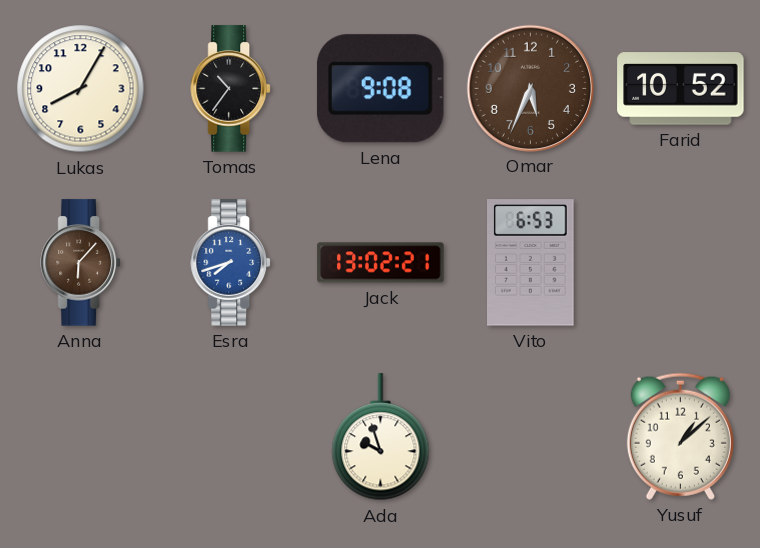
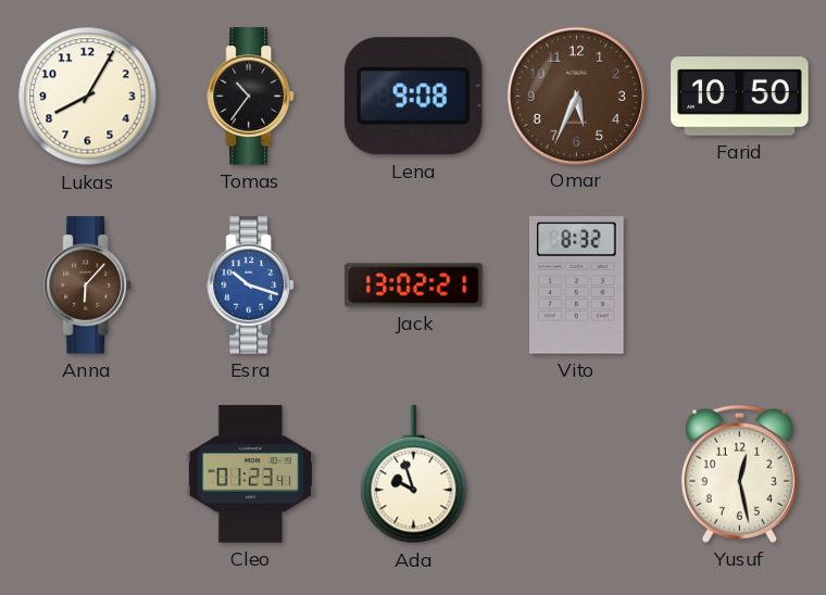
Farid: 10:52 -> 10:50
Esra: 7:42 -> 10:18
Vito: 6:53 -> 8:32
Cleo: none -> 01:23
Yusuf: 1:08 -> 12:28
